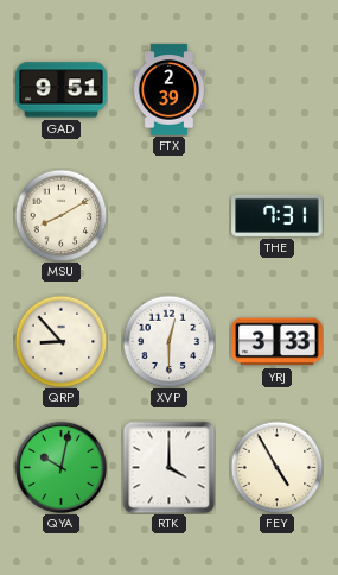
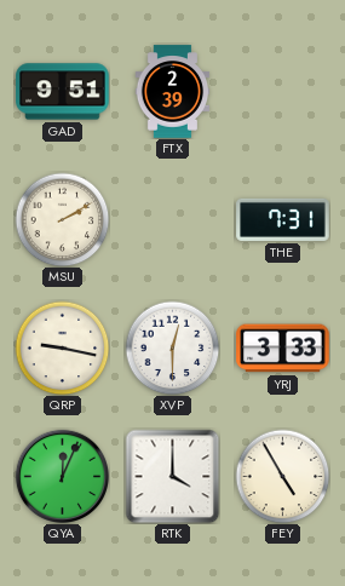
MSU: 8:10 -> 2:10
QRP: 8:53 -> 9:17
QYA: 10:02 -> 12:04
